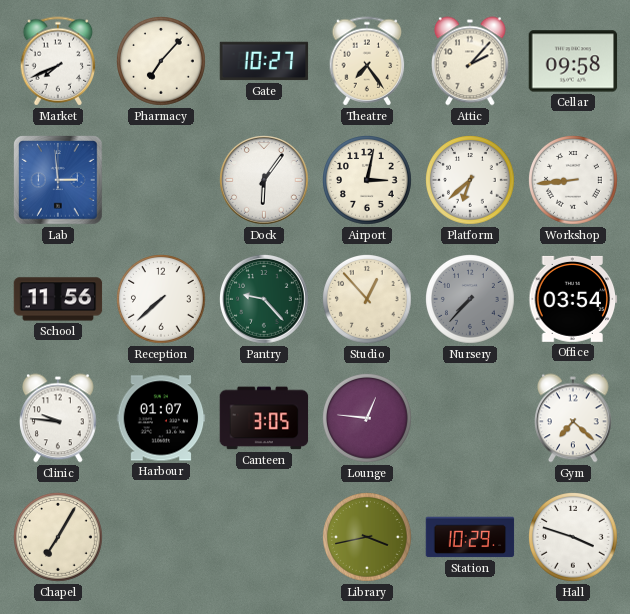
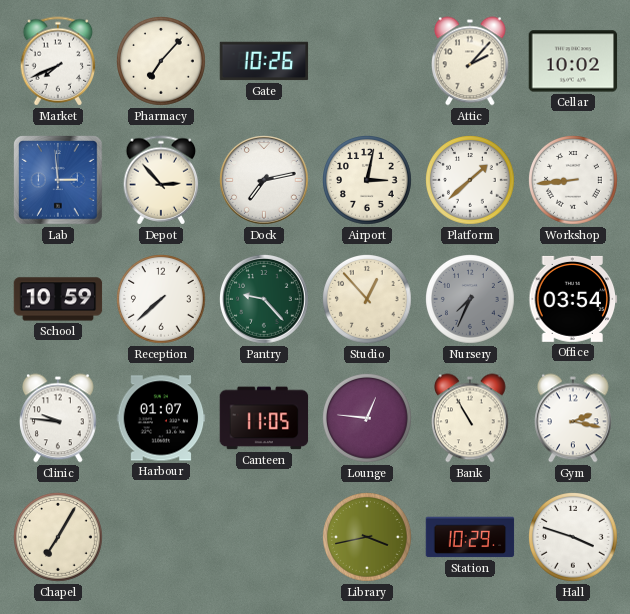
Gate: 10:27 -> 10:26
Theatre: 7:24 -> none
Cellar: 09:58 -> 10:02
Depot: none -> 2:53
Dock: 6:06 -> 7:13
Platform: 6:38 -> 1:38
School: 11:56 -> 10:59
Nursery: 7:37 -> 7:34
Canteen: 3:05 -> 11:05
Bank: none -> 10:55
Gym: 7:22 -> 2:17
